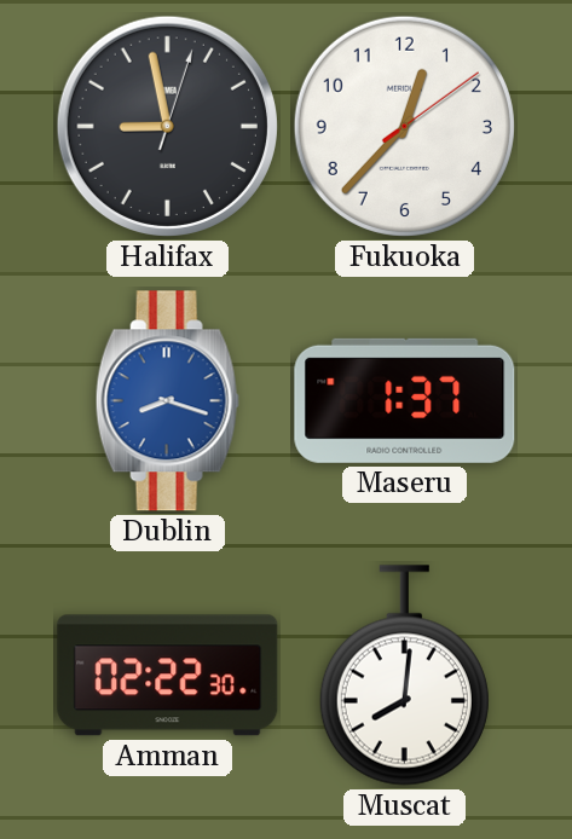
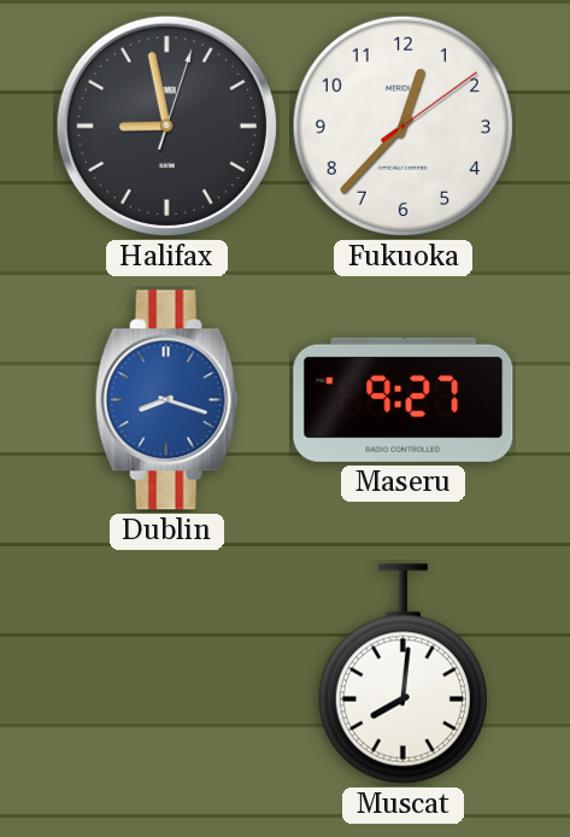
Maseru: 1:37 -> 9:27
Amman: 02:22 -> none
